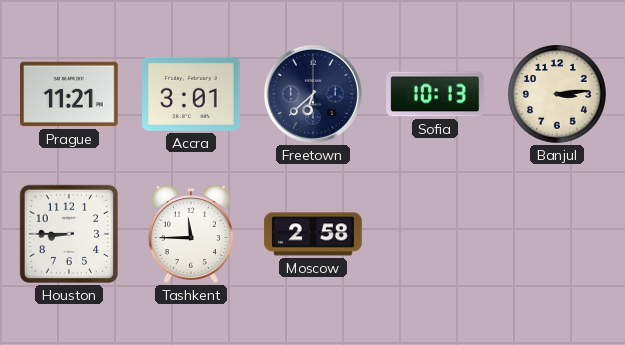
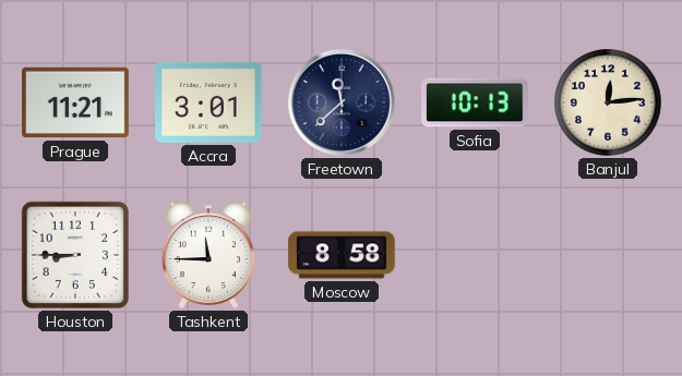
Freetown: 6:38 -> 11:38
Banjul: 3:14 -> 12:14
Moscow: 2:58 -> 8:58
